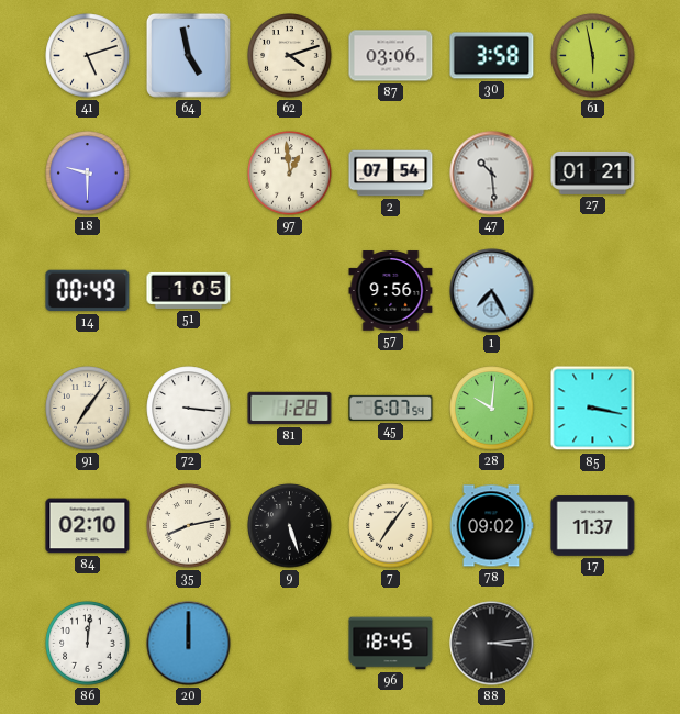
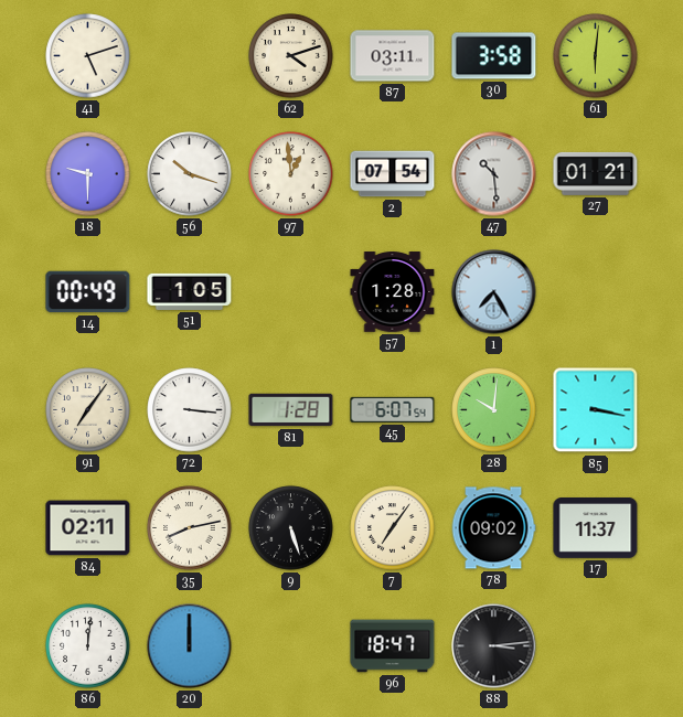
64: 4:58 -> none
87: 03:06 -> 03:11
61: 5:58 -> 6:01
56: none -> 10:18
57: 9:56 -> 1:28
84: 02:10 -> 02:11
96: 18:45 -> 18:47
